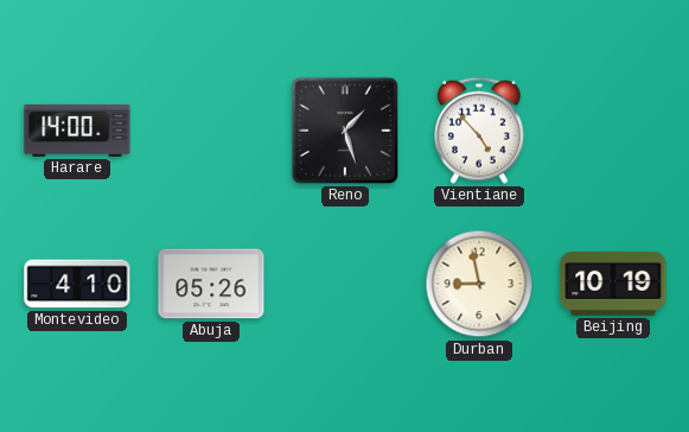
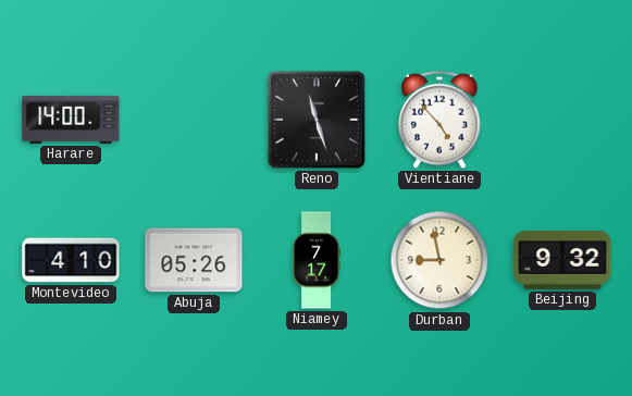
Reno: 1:27 -> 11:27
Niamey: none -> 7:17
Beijing: 10:19 -> 9:32
